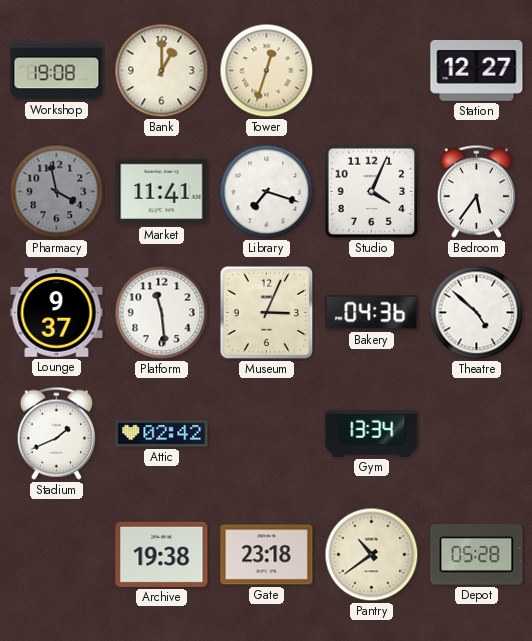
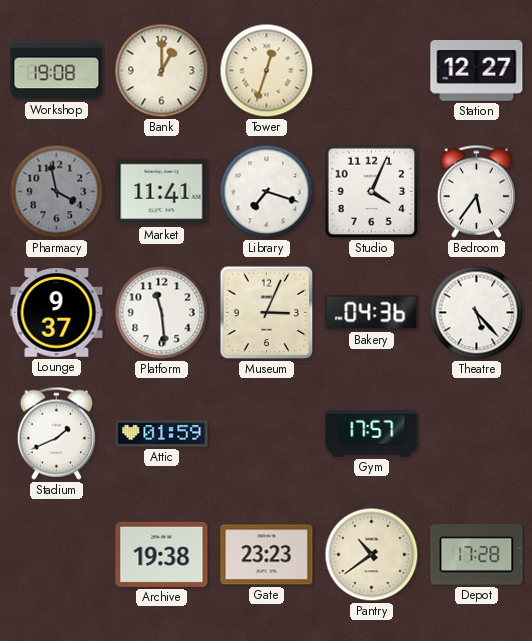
Theatre: 4:52 -> 5:23
Attic: 02:42 -> 01:59
Gym: 13:34 -> 17:57
Gate: 23:18 -> 23:23
Depot: 05:28 -> 17:28
